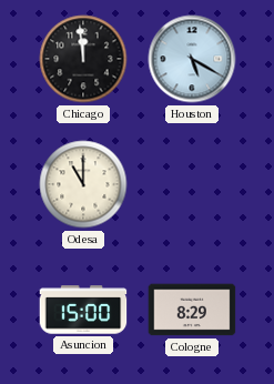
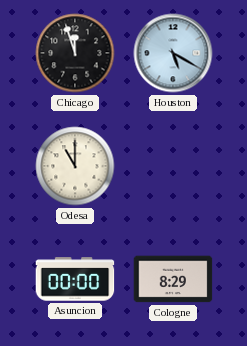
Chicago: 11:59 -> 11:57
Asuncion: 15:00 -> 00:00
